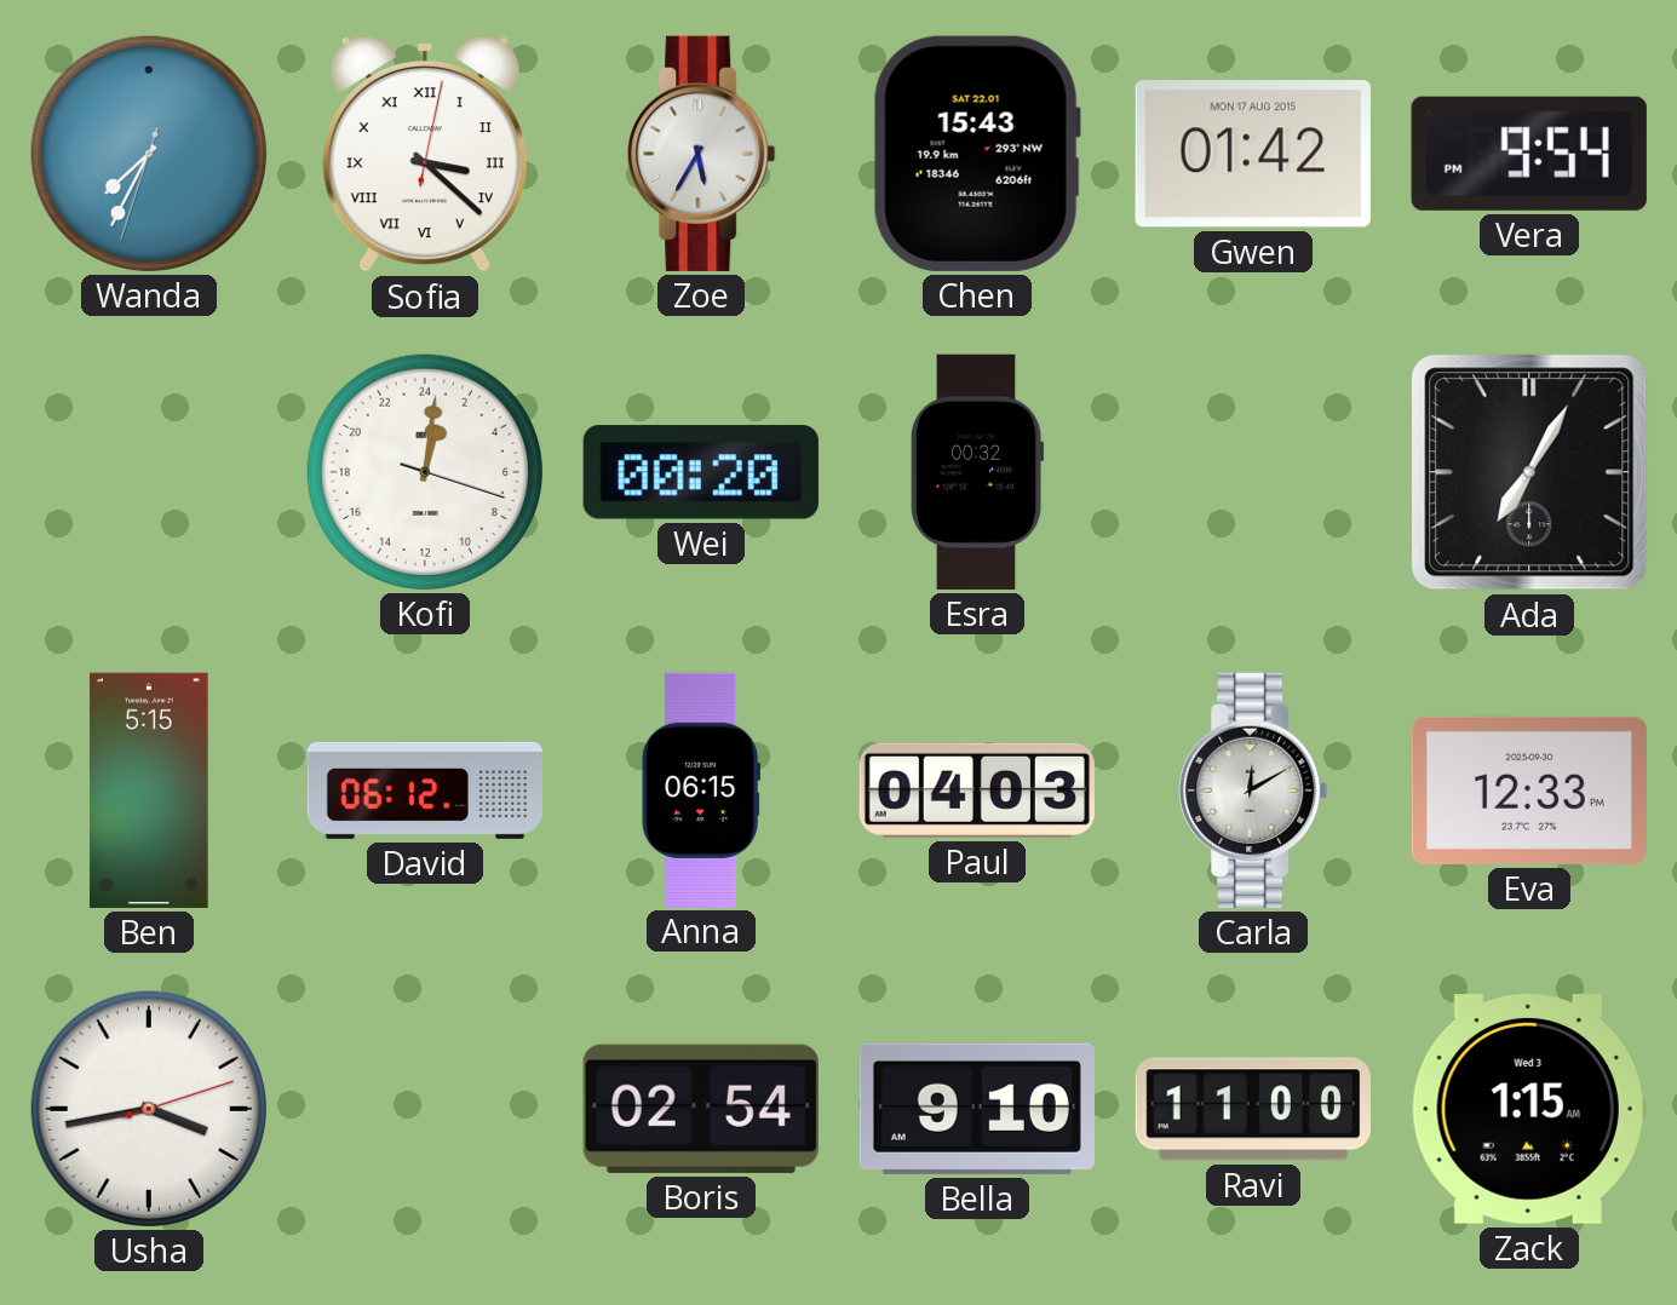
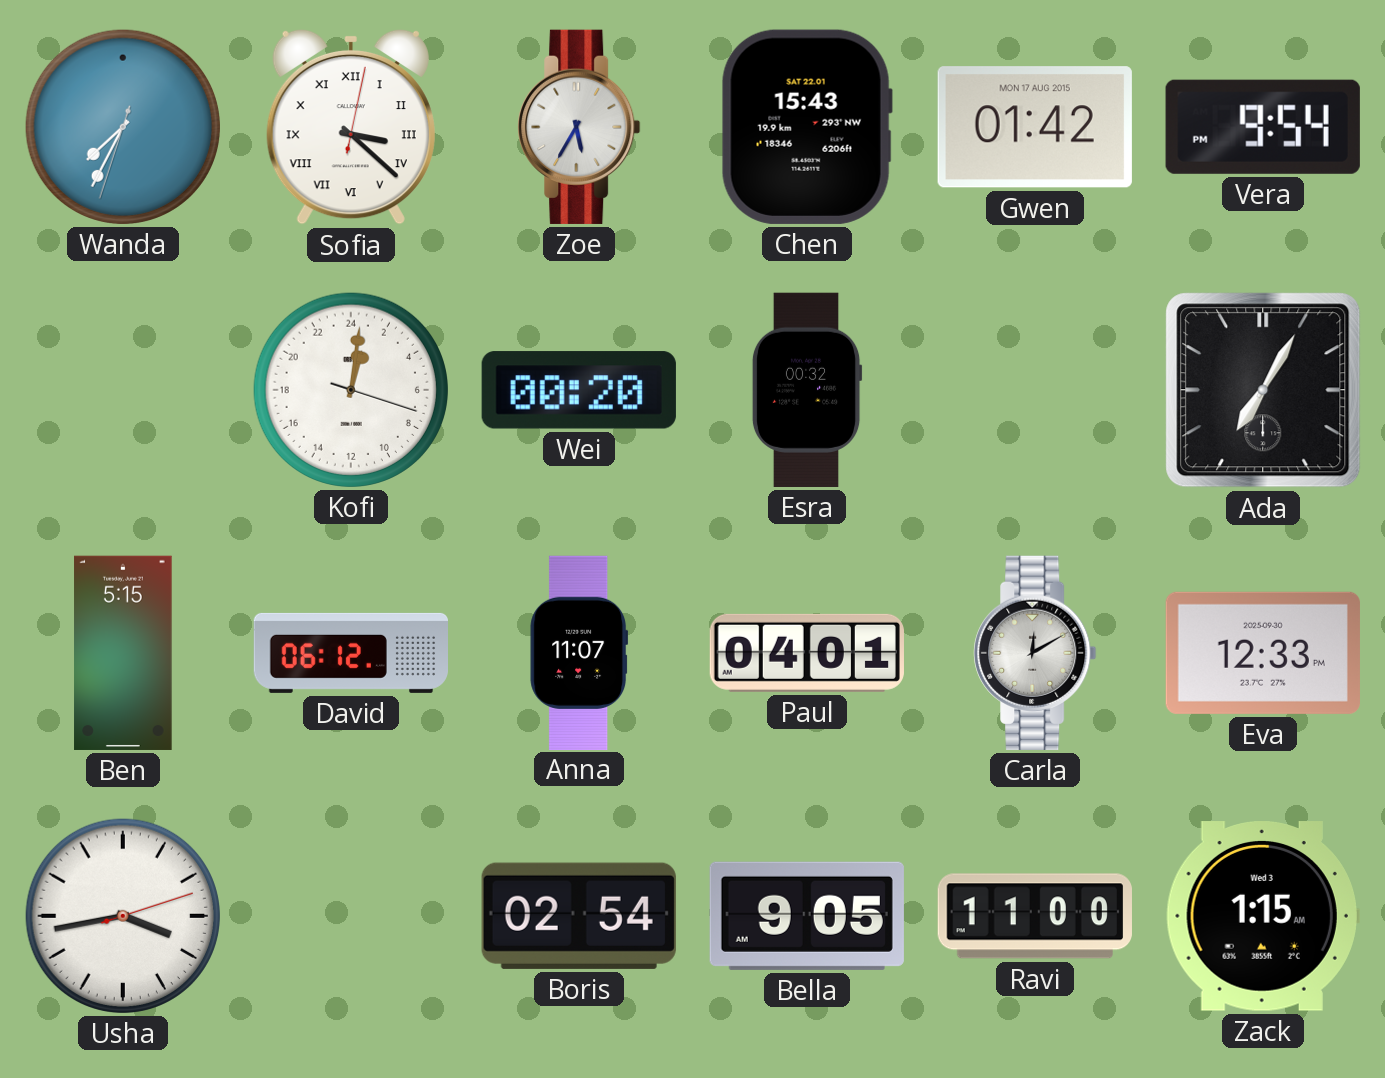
Anna: 06:15 -> 11:07
Paul: 04:03 -> 04:01
Bella: 9:10 -> 9:05
